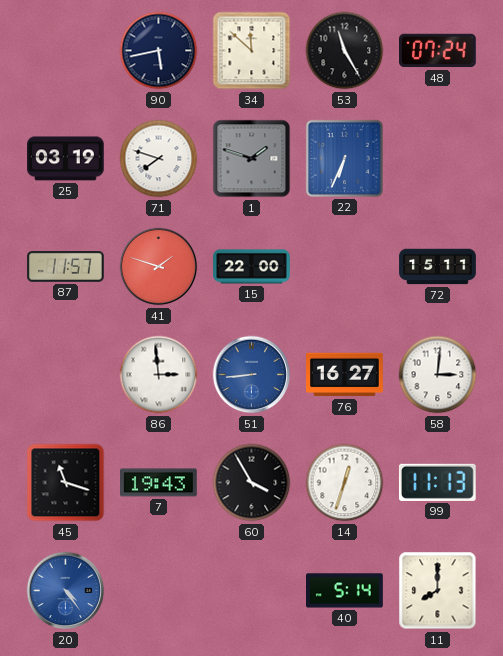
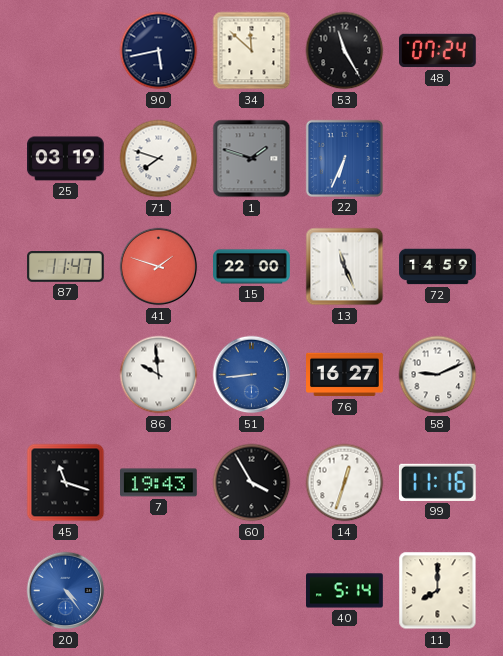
87: 11:57 -> 11:47
13: none -> 11:26
72: 15:11 -> 14:59
86: 2:59 -> 9:59
58: 3:01 -> 9:11
99: 11:13 -> 11:16
